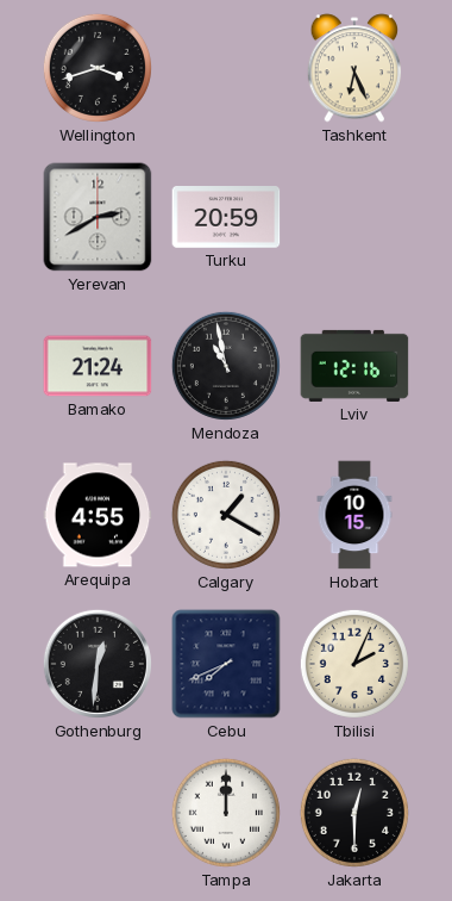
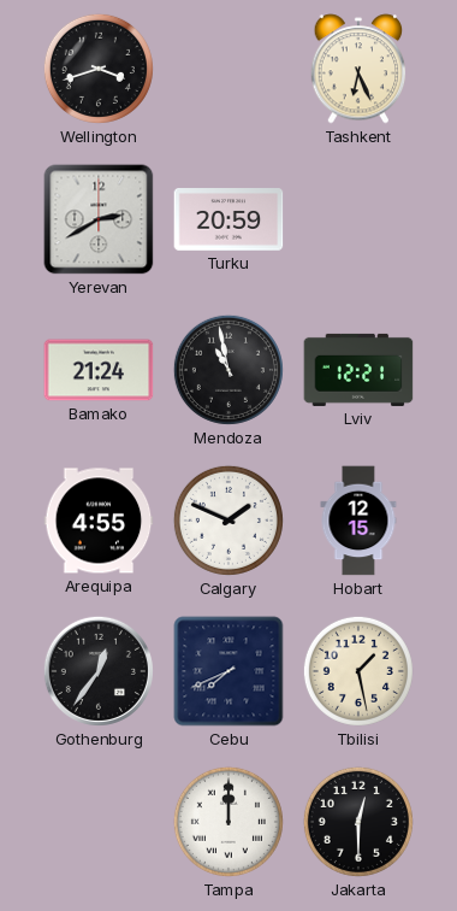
Lviv: 12:16 -> 12:21
Calgary: 1:20 -> 1:49
Hobart: 10:15 -> 12:15
Gothenburg: 12:31 -> 12:36
Tbilisi: 2:04 -> 1:28
